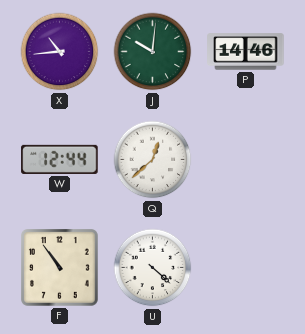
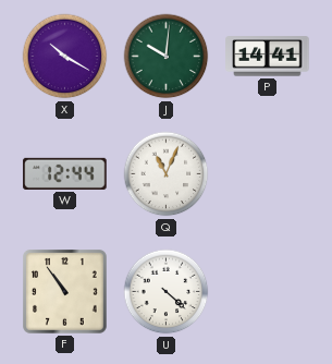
X: 10:44 -> 10:20
P: 14:46 -> 14:41
Q: 12:38 -> 11:04
